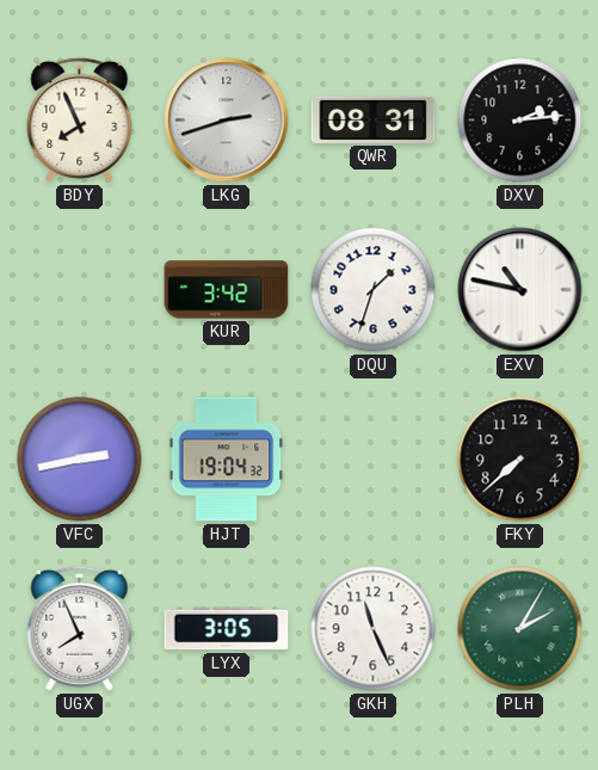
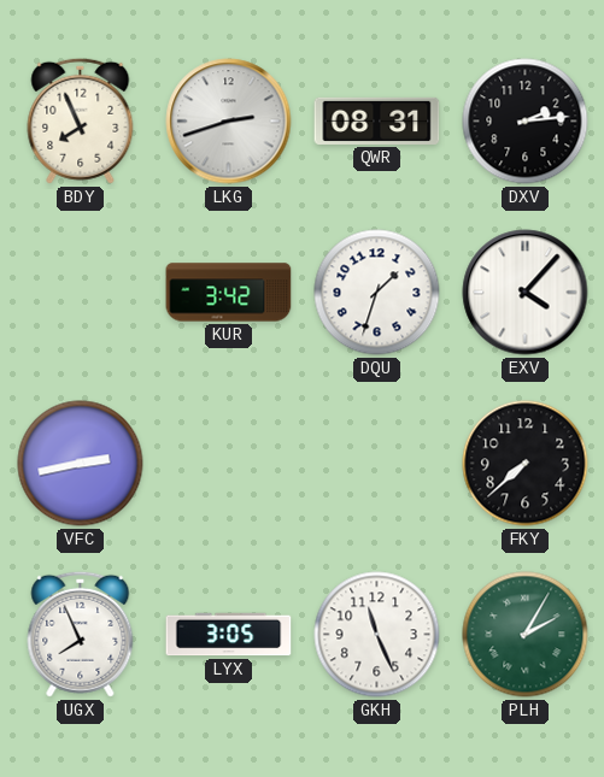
EXV: 10:47 -> 4:07
HJT: 19:04 -> none
